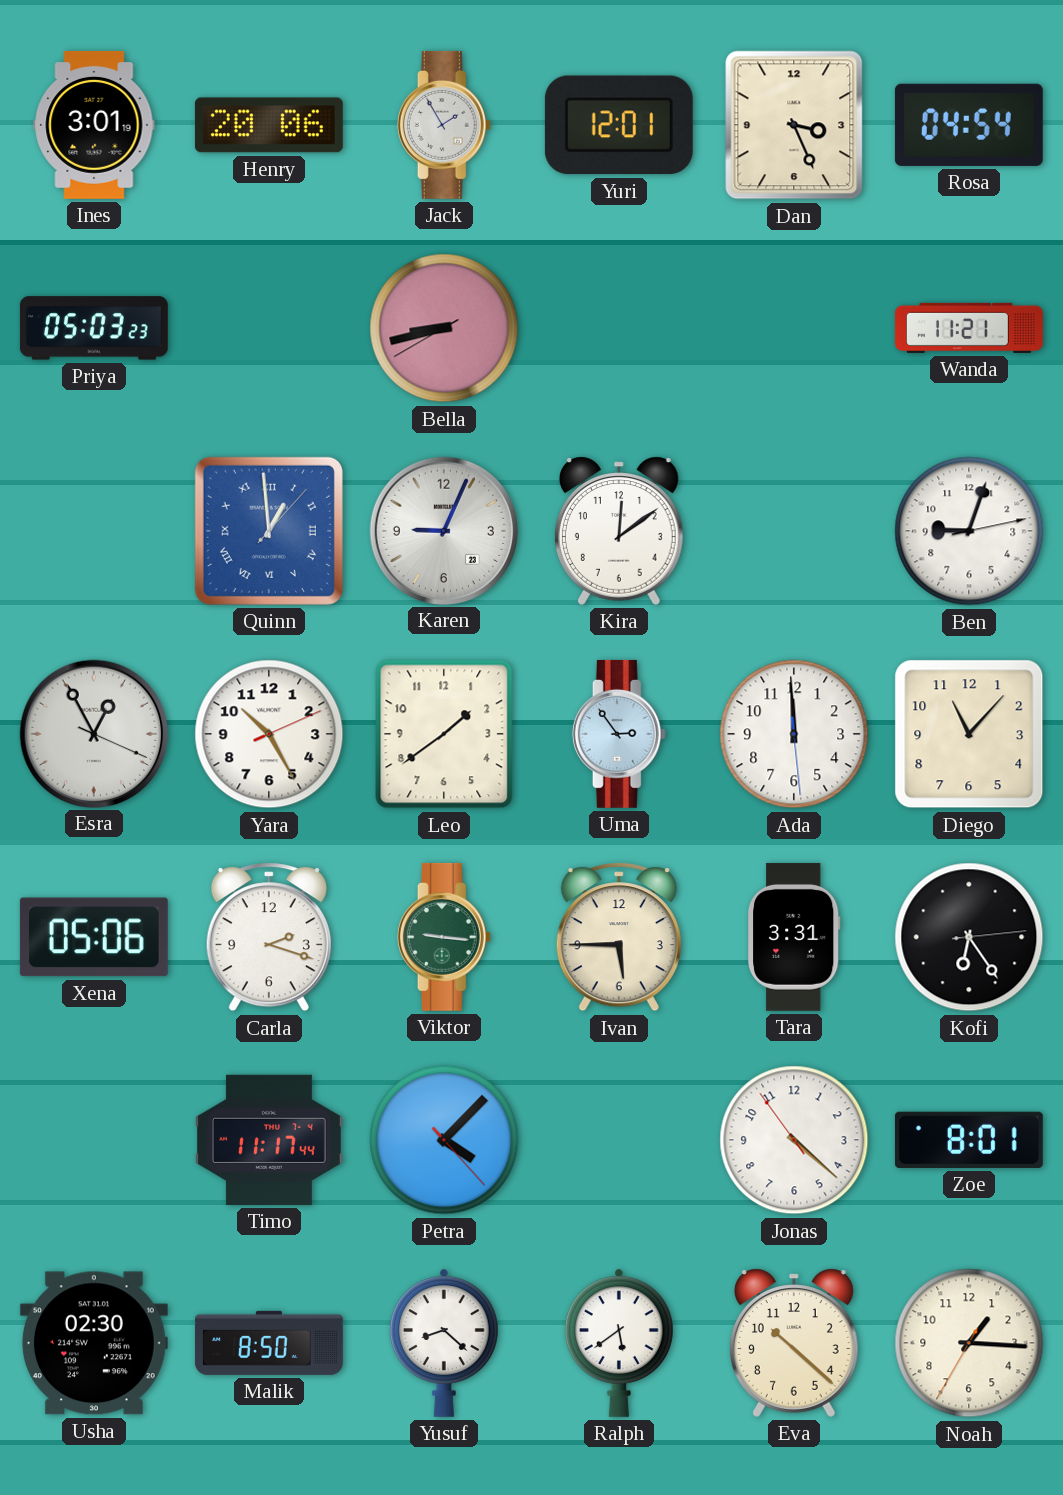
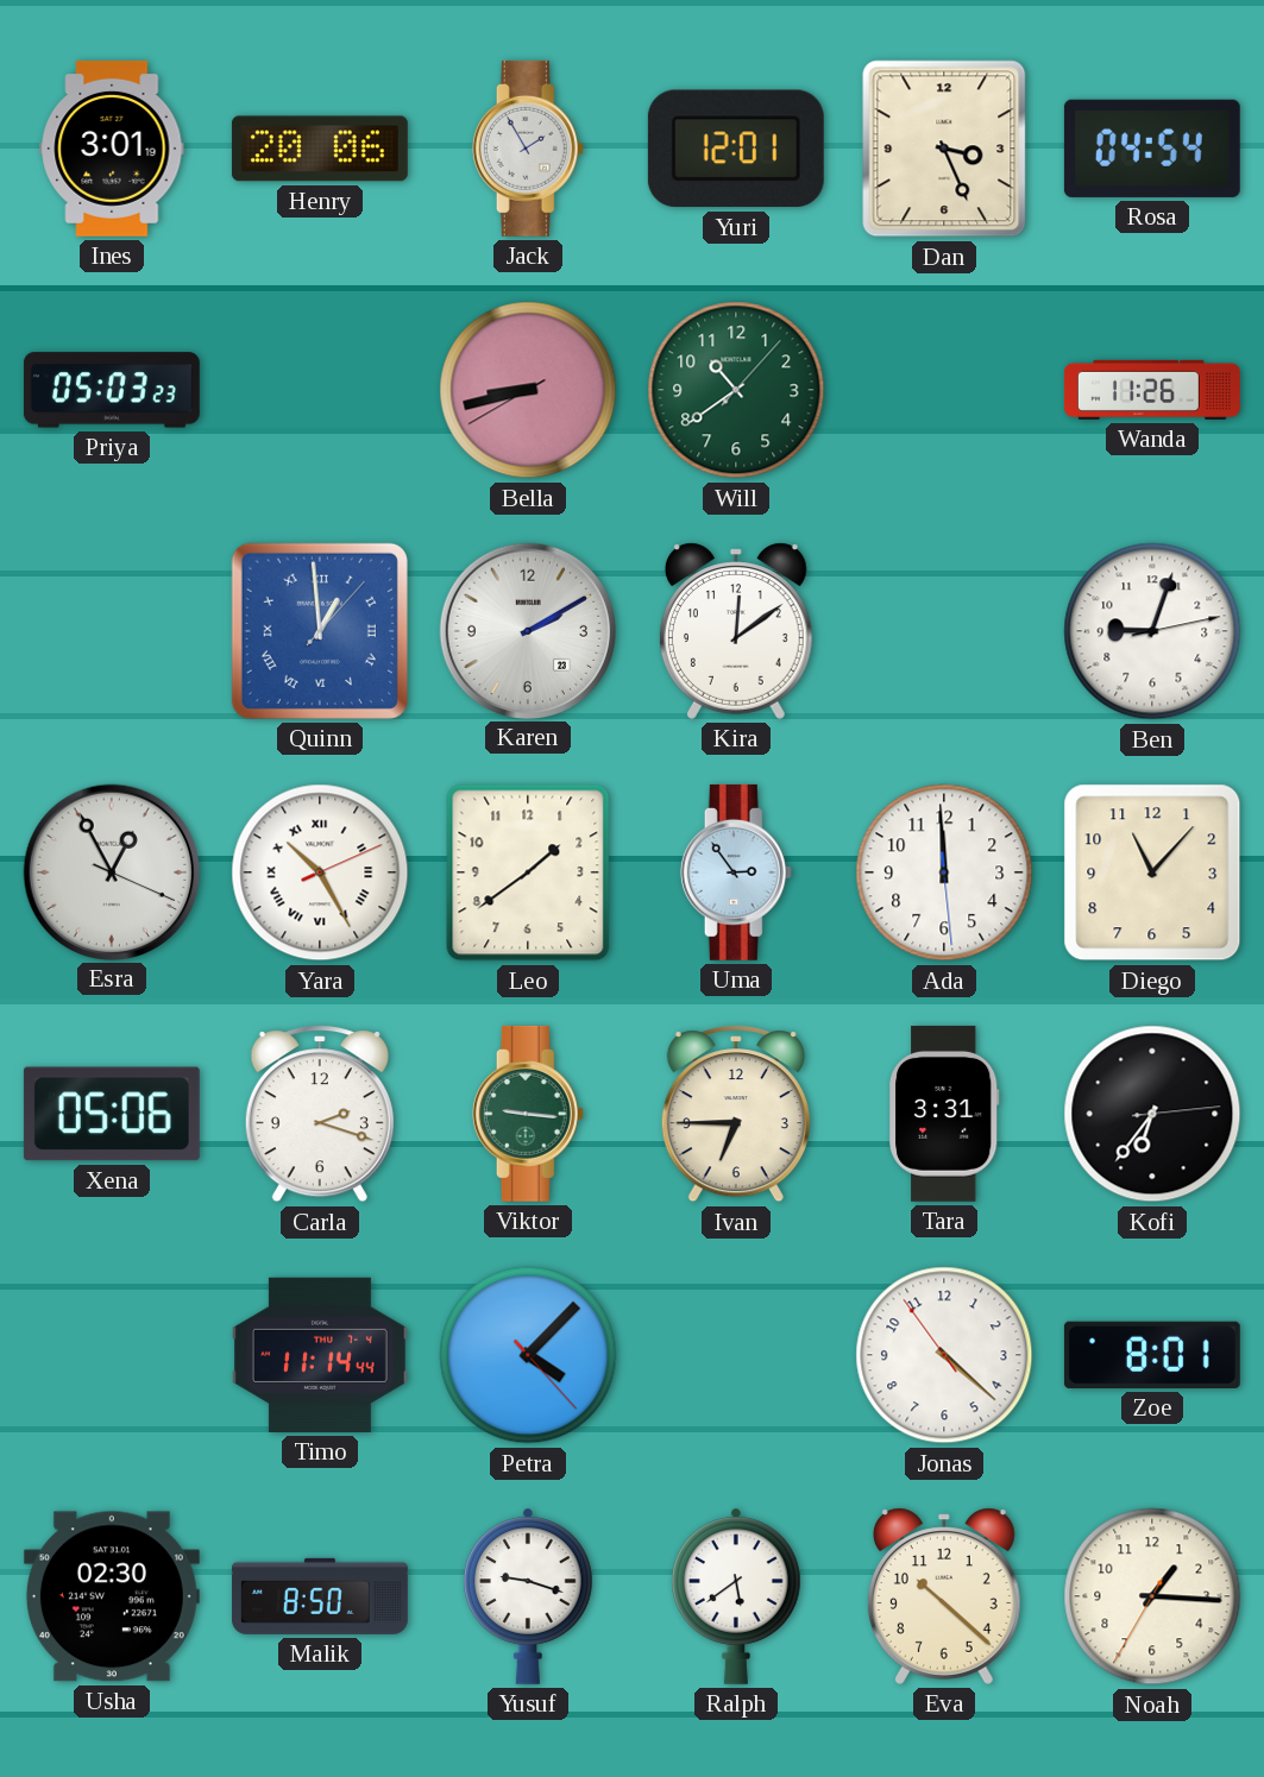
Will: none -> 10:39
Wanda: 11:21 -> 11:26
Karen: 9:04 -> 2:10
Yara numerals: Arabic -> Roman
Ivan: 5:45 -> 6:45
Kofi: 6:24 -> 6:36
Timo: 11:17 -> 11:14
Yusuf: 8:22 -> 9:18
